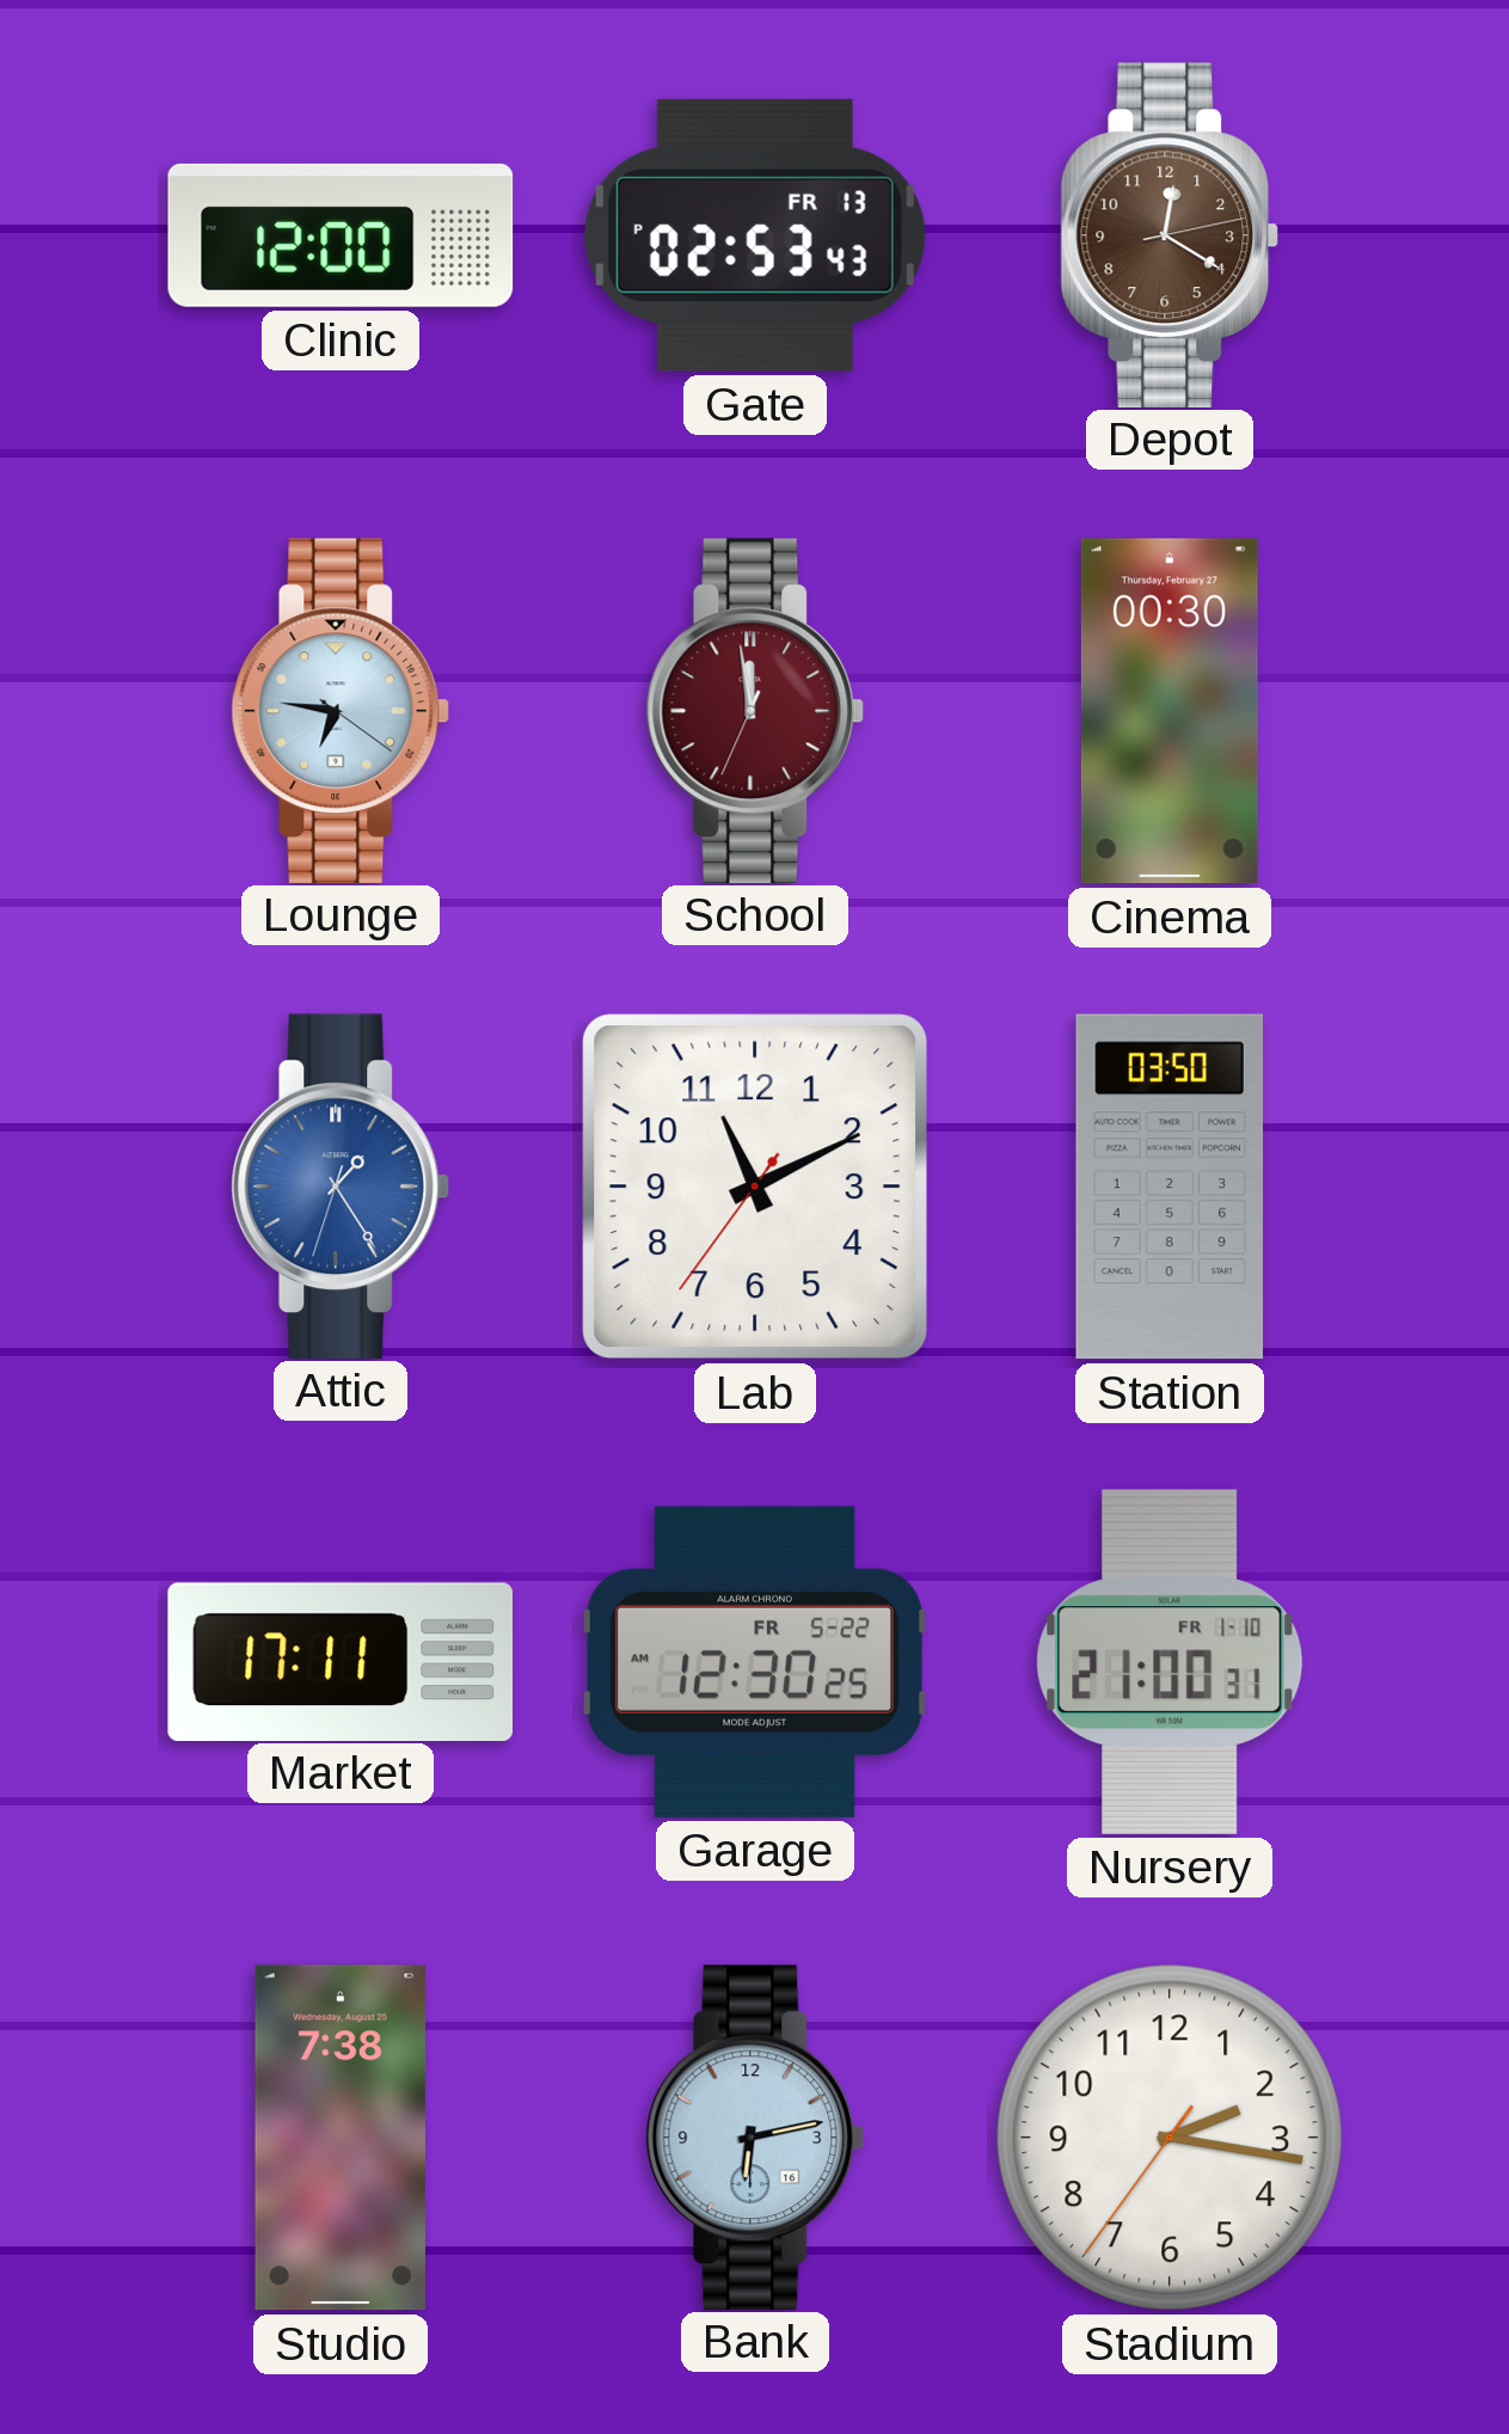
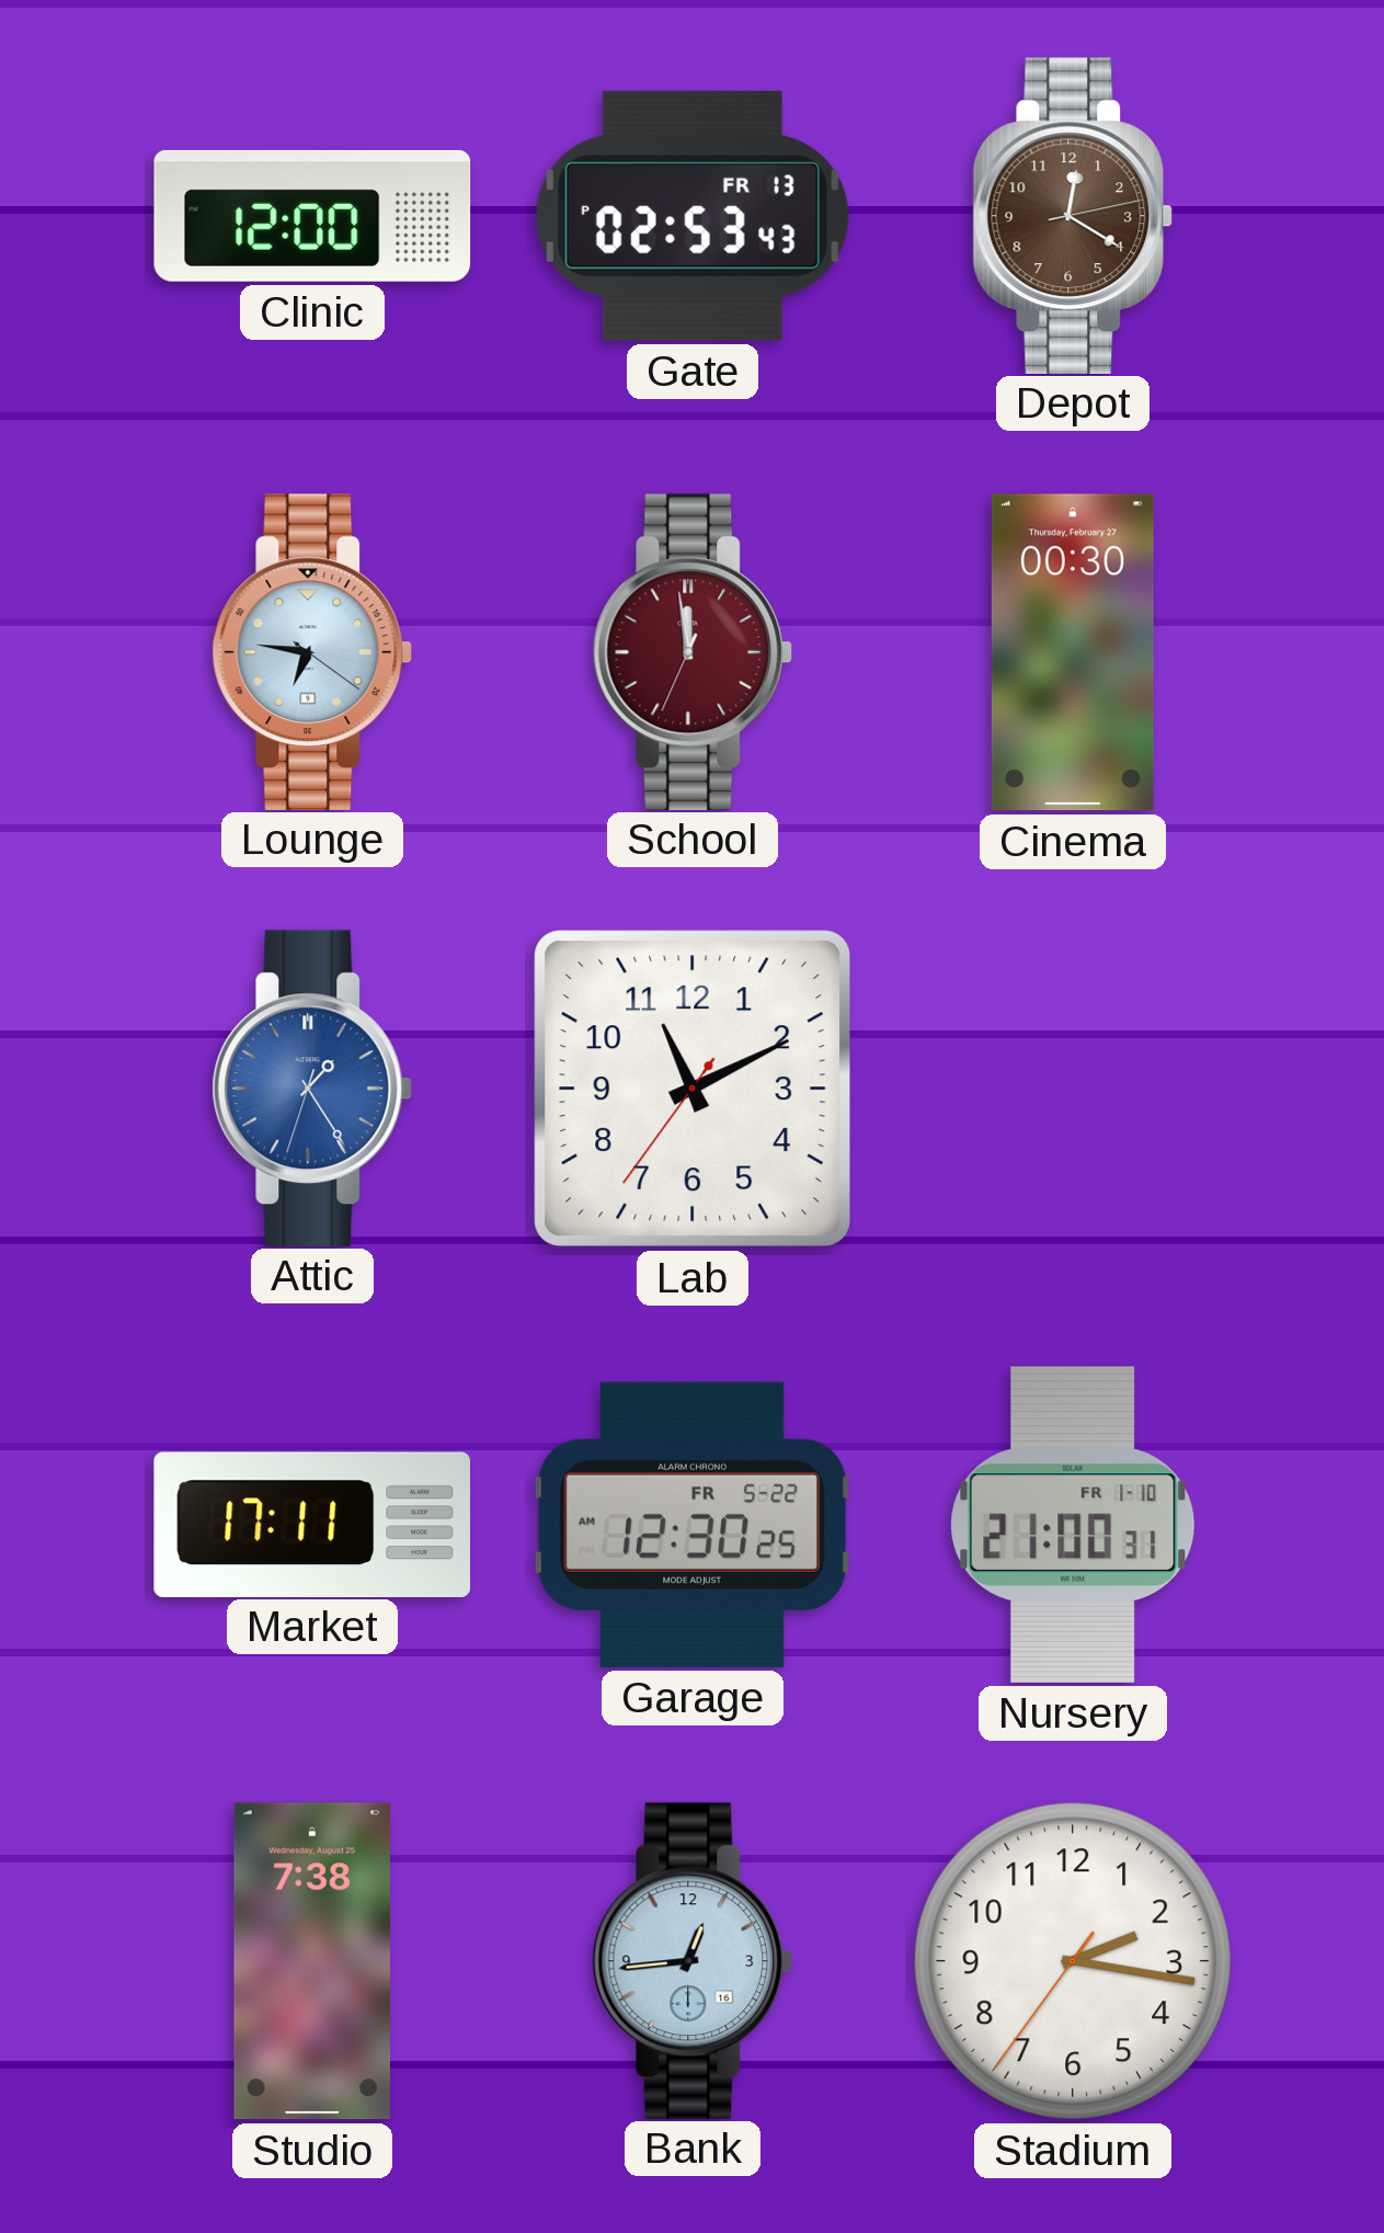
Station: 03:50 -> none
Bank: 6:13 -> 12:44
